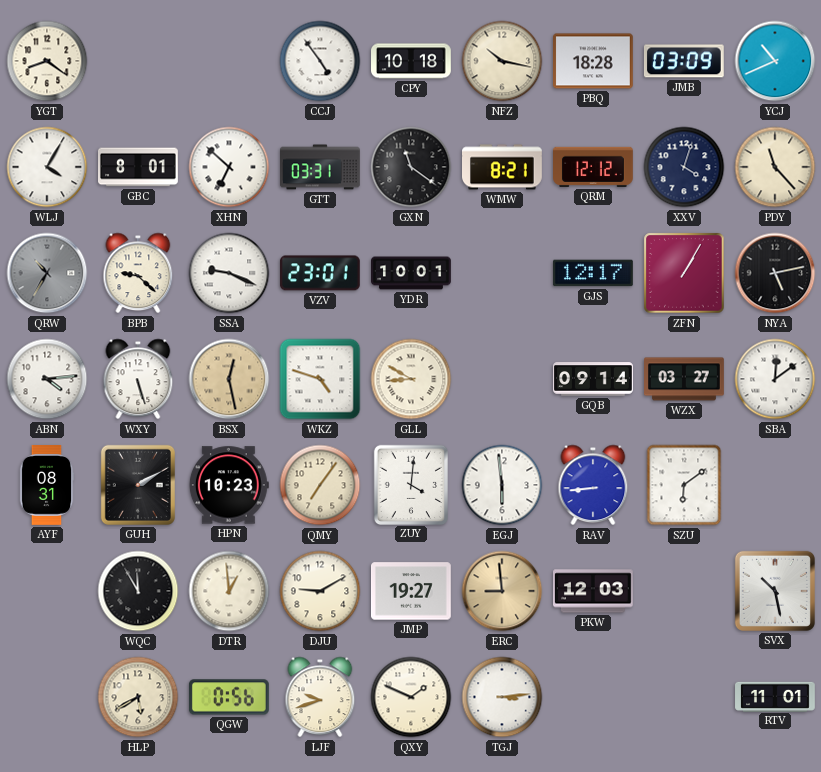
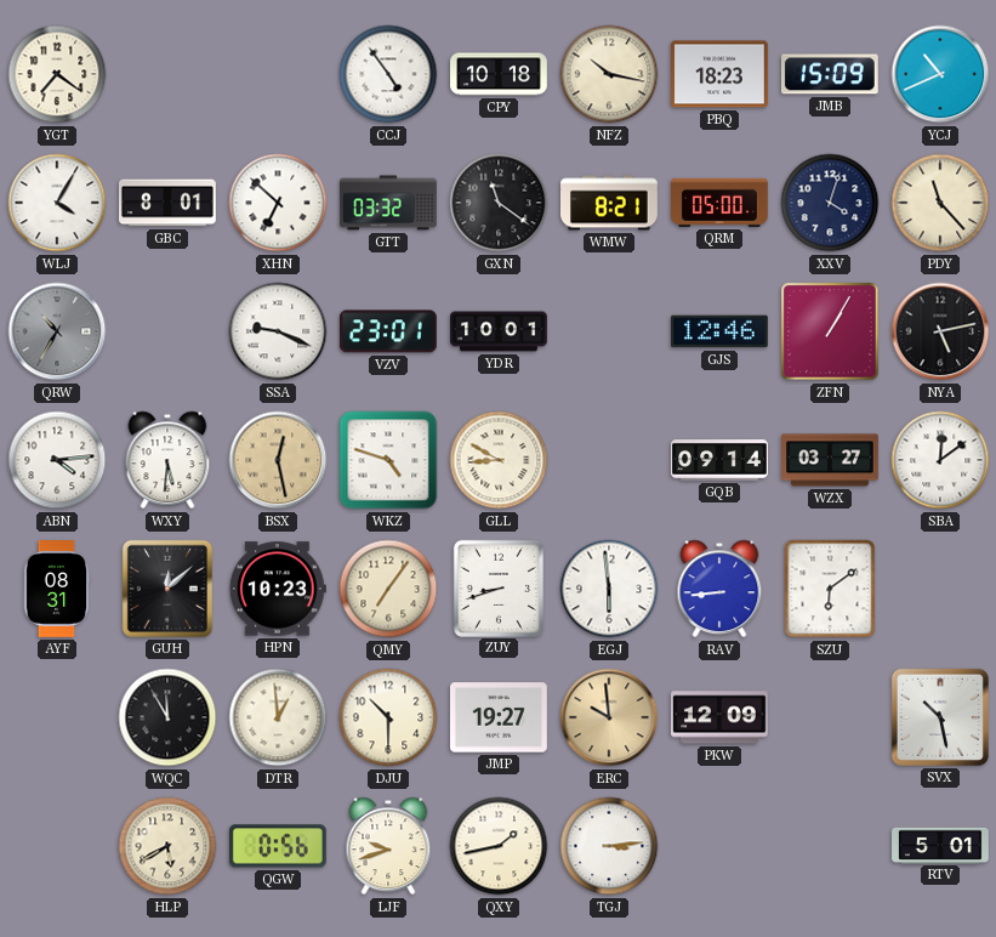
YGT: 8:21 -> 7:21
PBQ: 18:28 -> 18:23
JMB: 03:09 -> 15:09
GTT: 03:31 -> 03:32
QRM: 12:12 -> 05:00
BPB: 9:22 -> none
GJS: 12:17 -> 12:46
WXY: 5:27 -> 5:31
GUH: 2:10 -> 12:08
ZUY: 4:01 -> 8:42
DJU: 9:10 -> 10:30
ERC: 8:59 -> 9:59
PKW: 12:03 -> 12:09
QXY: 1:49 -> 1:43
RTV: 11:01 -> 5:01
